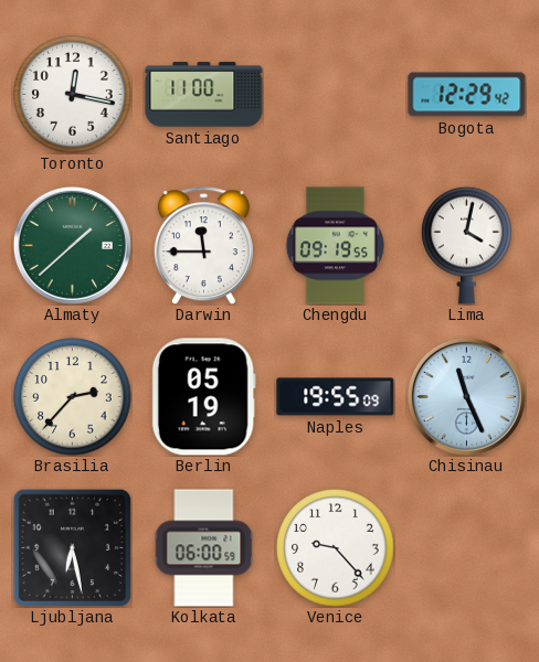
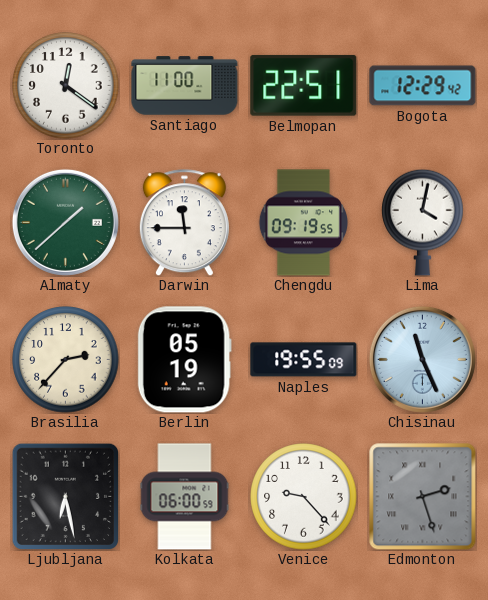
Toronto: 12:17 -> 12:21
Belmopan: none -> 22:51
Edmonton: none -> 2:27
